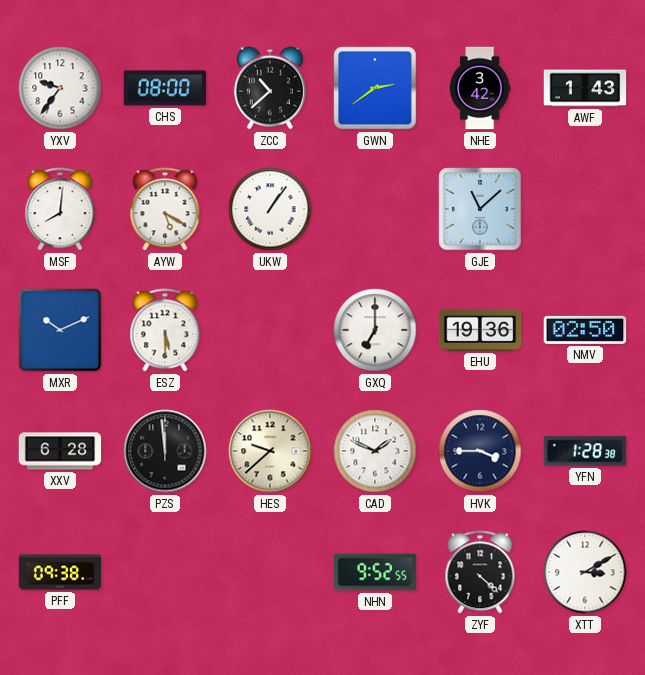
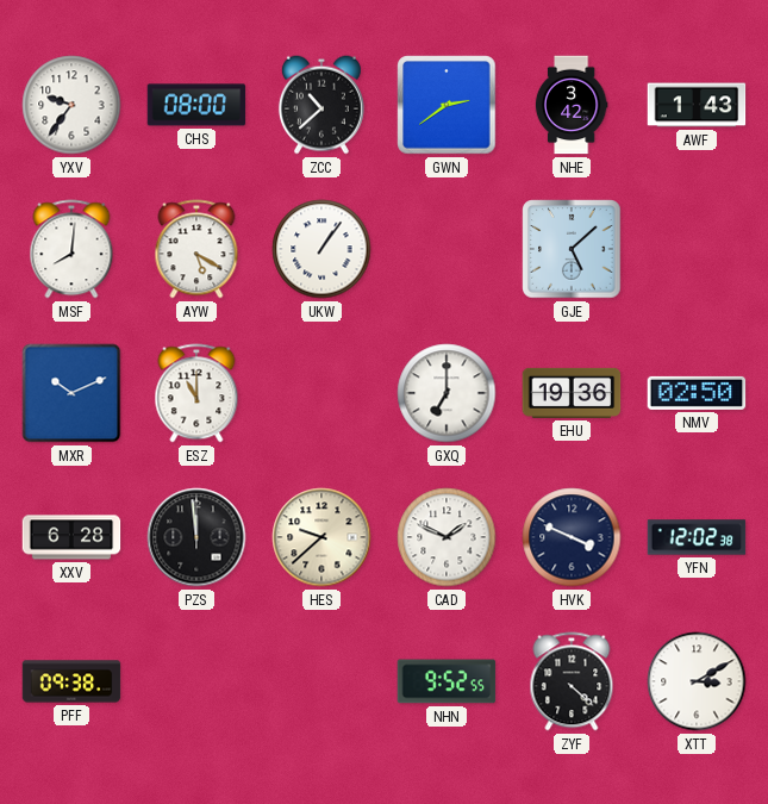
GJE: 11:08 -> 5:08
ESZ: 5:30 -> 11:00
HVK: 3:45 -> 3:49
YFN: 1:28 -> 12:02
